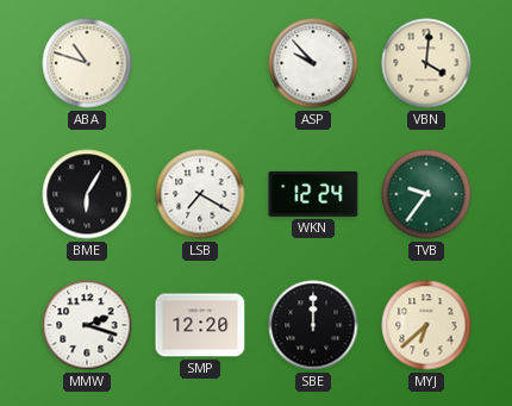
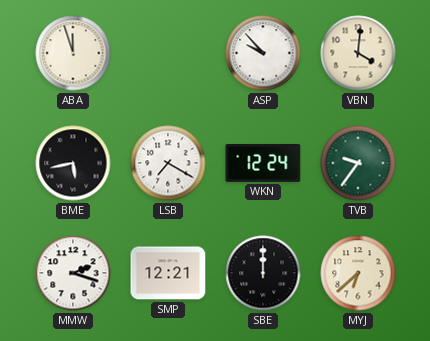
ABA: 10:48 -> 11:57
BME: 6:05 -> 5:43
SMP: 12:20 -> 12:21
